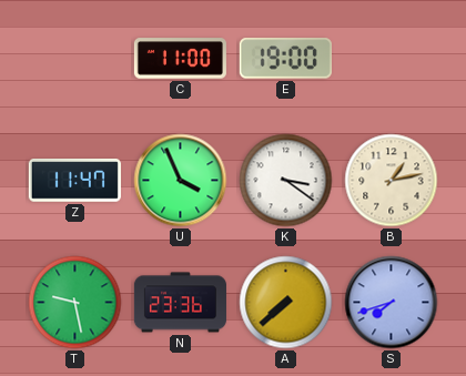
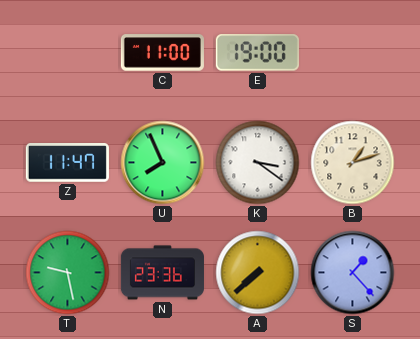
U: 3:56 -> 7:56
B: 1:13 -> 1:12
S: 7:42 -> 1:23
